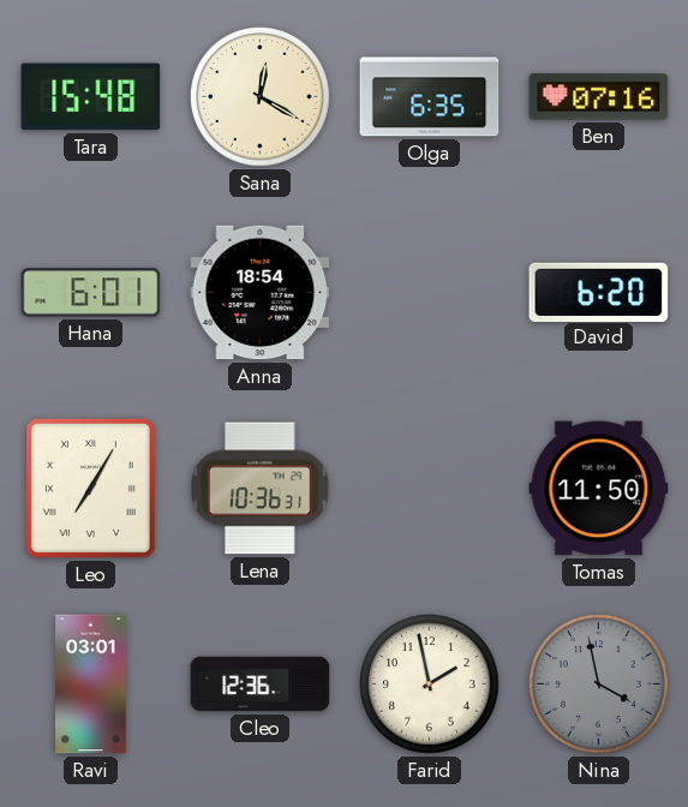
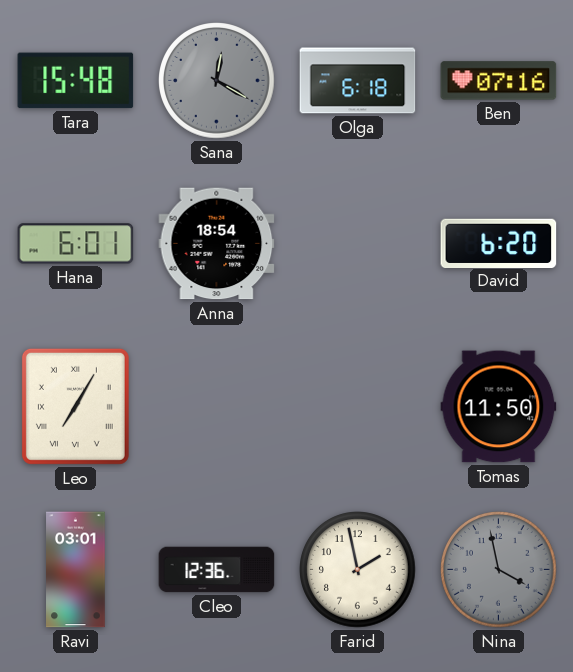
Sana dial: cream -> grey
Olga: 6:35 -> 6:18
Lena: 10:36 -> none
